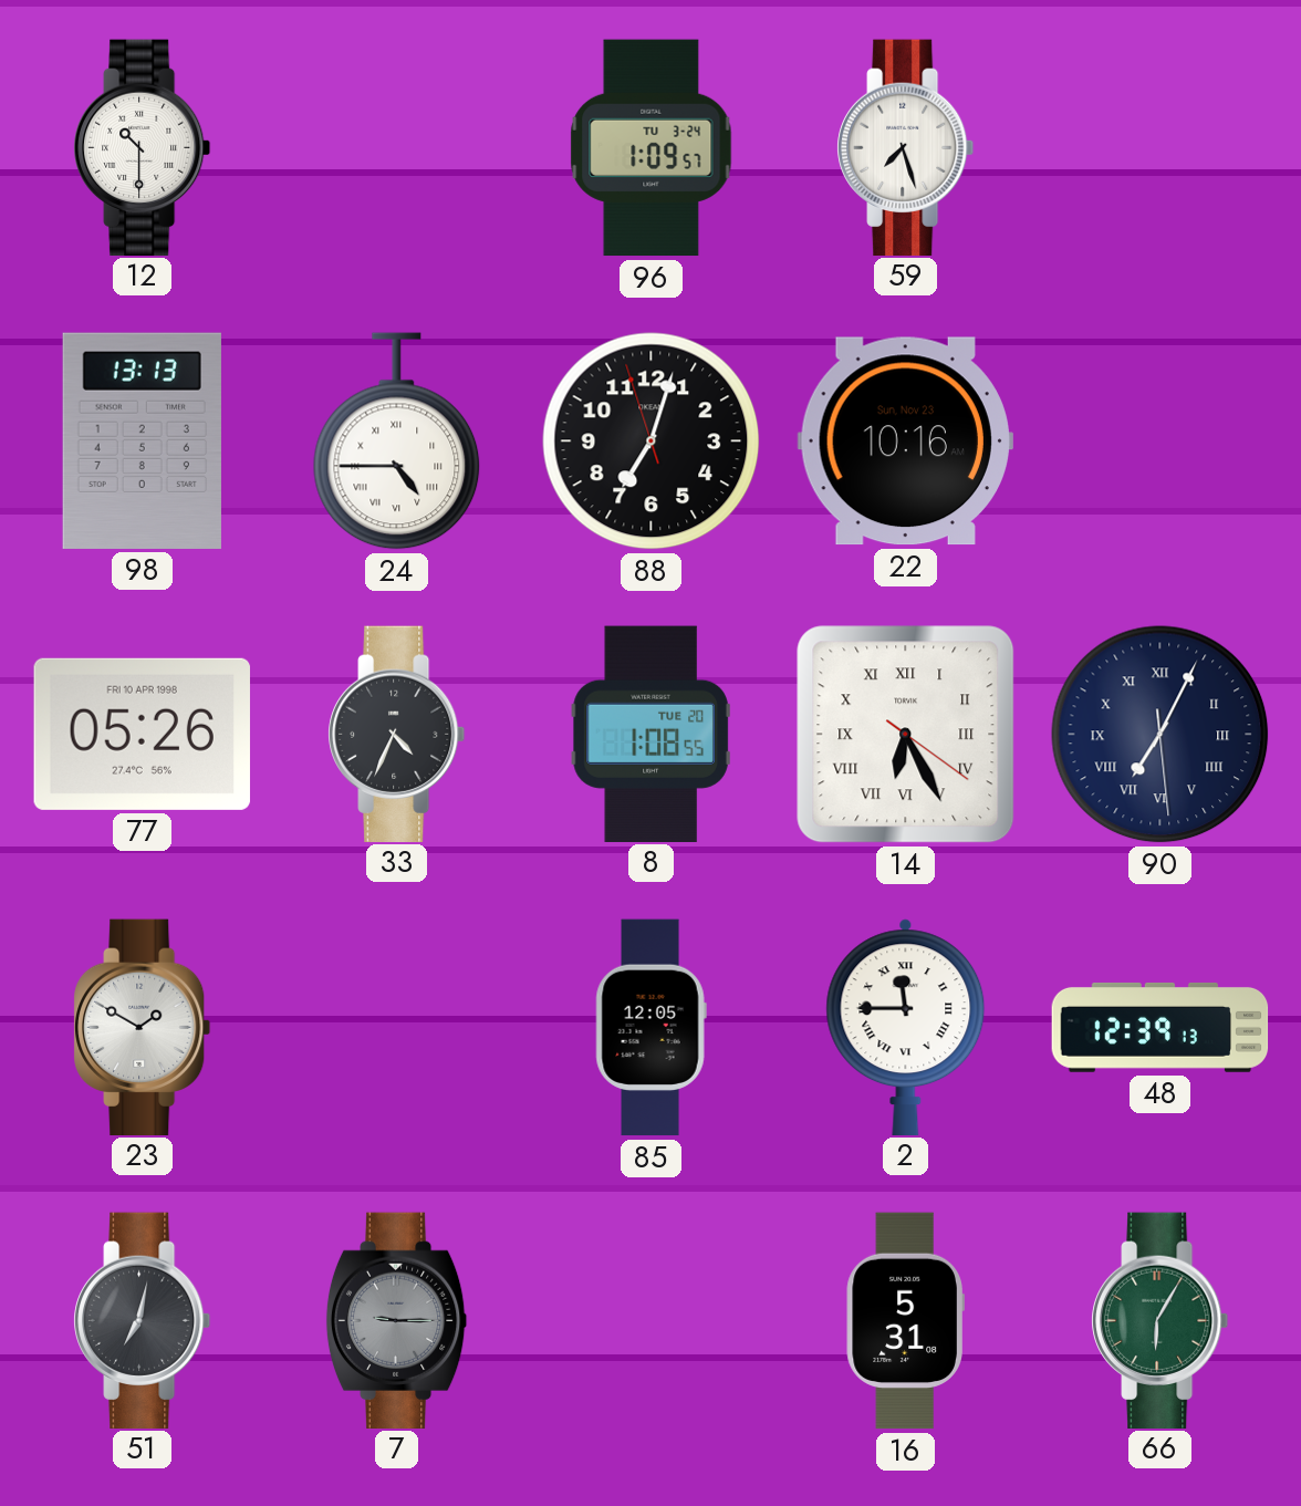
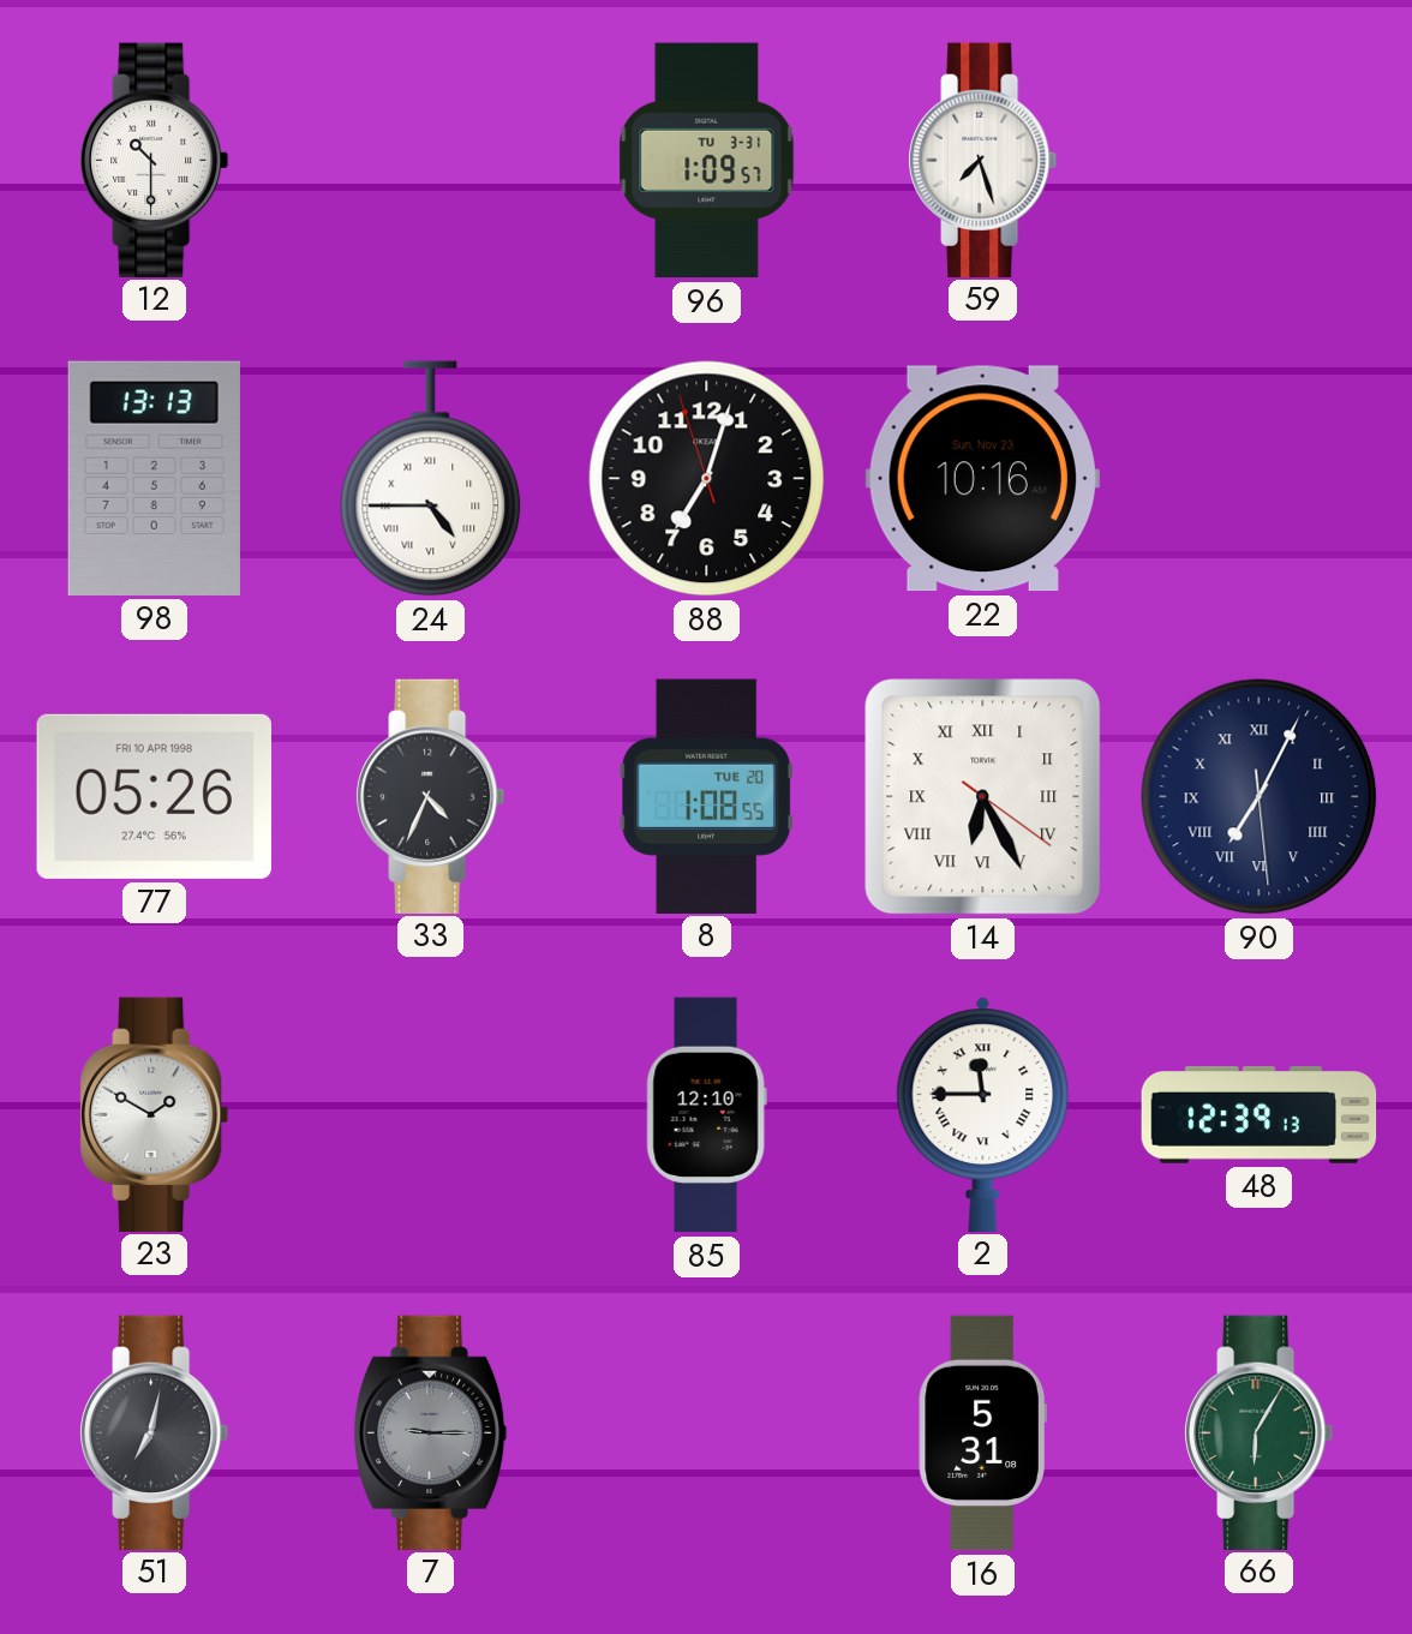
96 date: TU 3-24 -> TU 3-31
85: 12:05 -> 12:10
